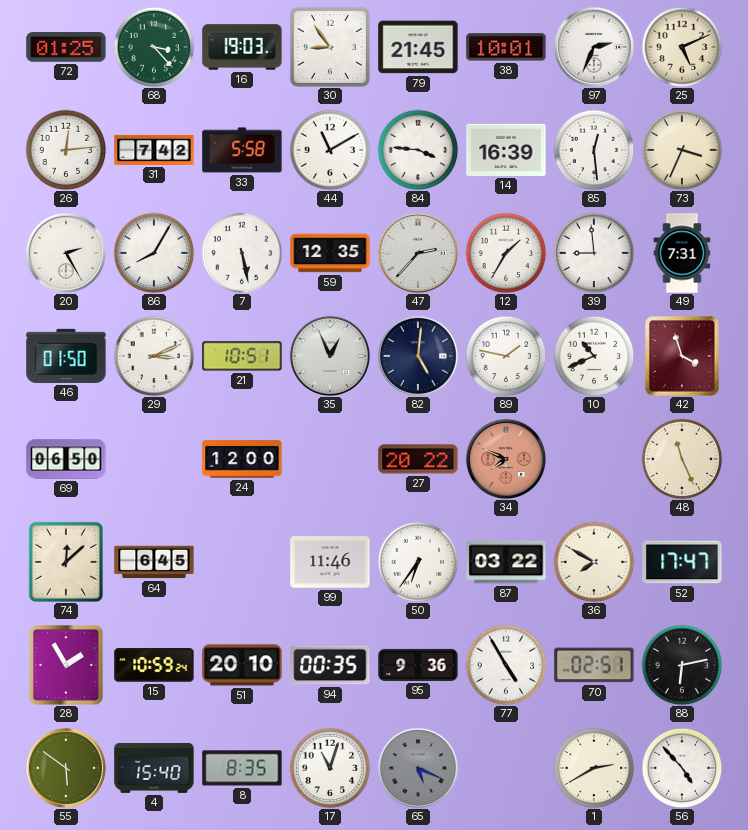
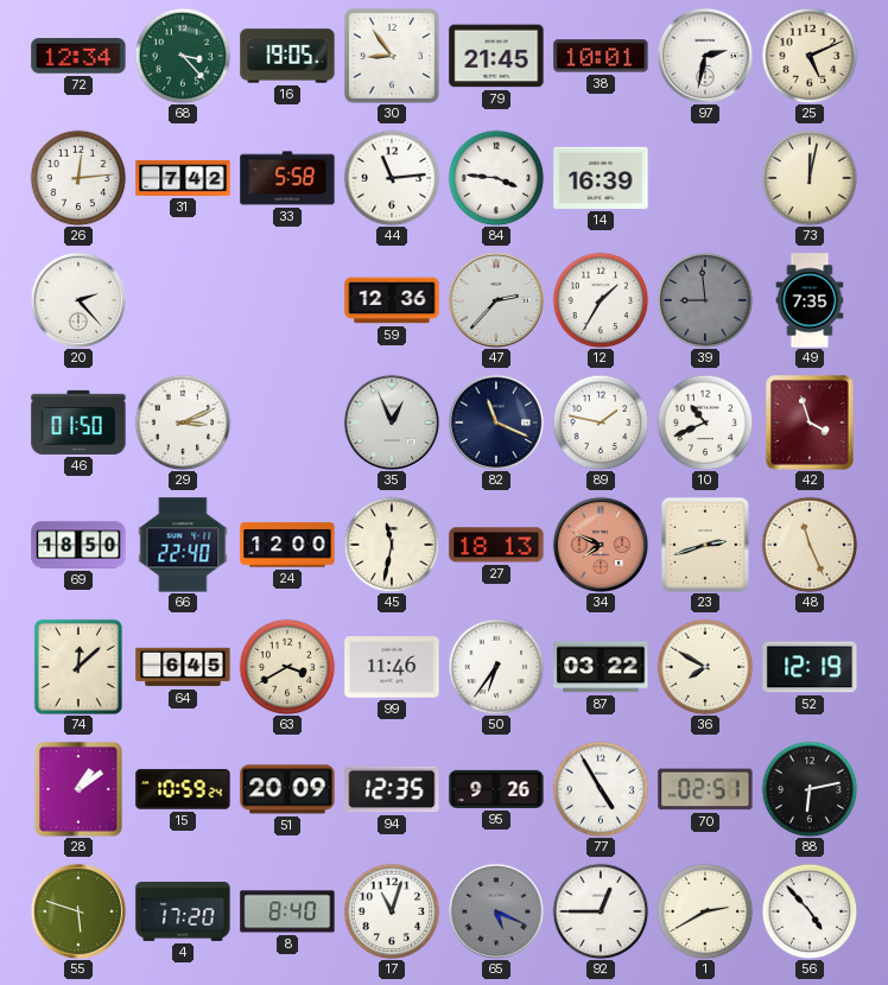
72: 01:25 -> 12:34
16: 19:03 -> 19:05
97: 2:34 -> 2:32
44: 11:10 -> 11:14
85: 12:29 -> none
73: 3:34 -> 12:02
20: 2:25 -> 2:23
86: 8:05 -> none
7: 5:28 -> none
59: 12:35 -> 12:36
39 dial: white -> grey
49: 7:31 -> 7:35
21: 10:51 -> none
82: 5:01 -> 11:19
69: 06:50 -> 18:50
66: none -> 22:40
45: none -> 11:32
27: 20:22 -> 18:13
23: none -> 2:42
63: none -> 3:40
52: 17:47 -> 12:19
28: 1:55 -> 1:09
51: 20:10 -> 20:09
94: 00:35 -> 12:35
95: 9:36 -> 9:26
55: 5:51 -> 5:48
4: 15:40 -> 17:20
8: 8:35 -> 8:40
92: none -> 12:45
